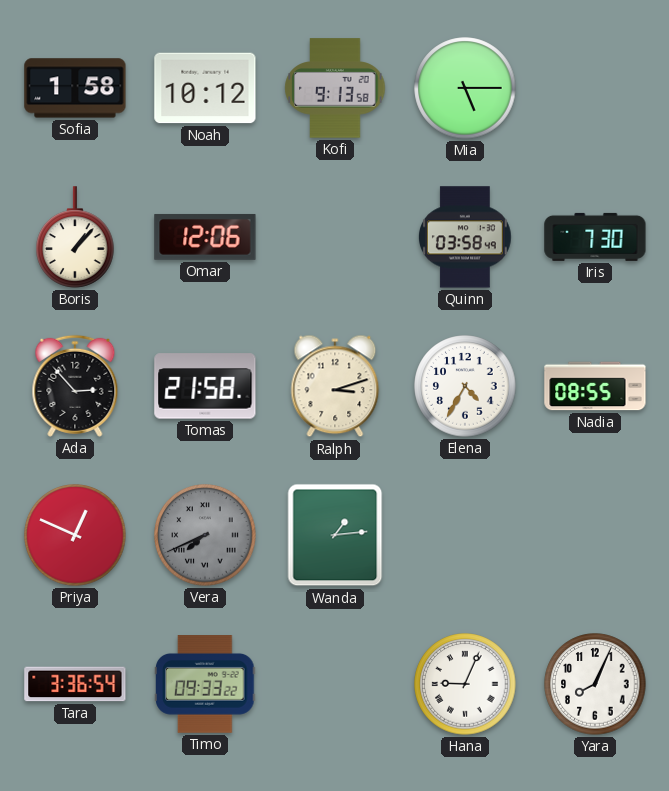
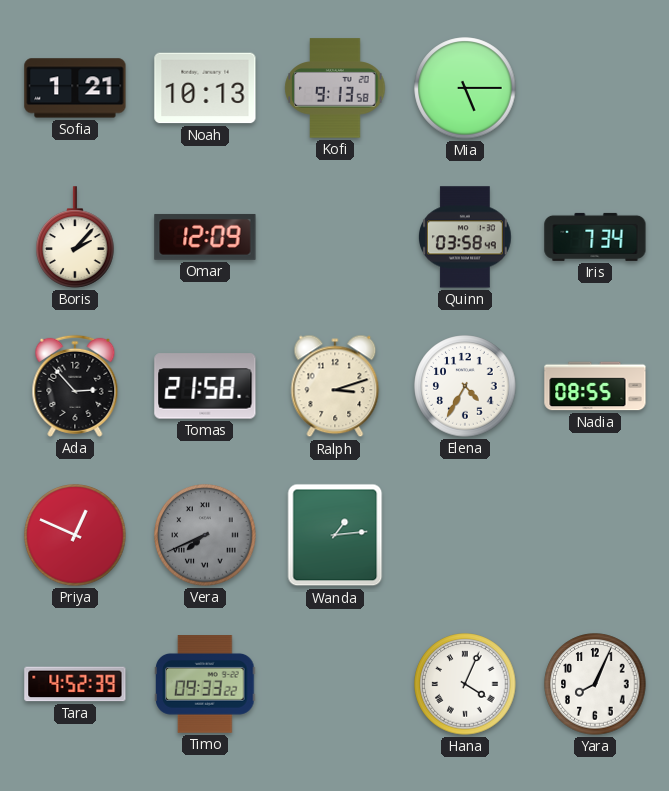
Sofia: 1:58 -> 1:21
Noah: 10:12 -> 10:13
Boris: 1:07 -> 2:07
Omar: 12:06 -> 12:09
Iris: 7:30 -> 7:34
Tara: 3:36 -> 4:52
Hana: 9:04 -> 4:04
